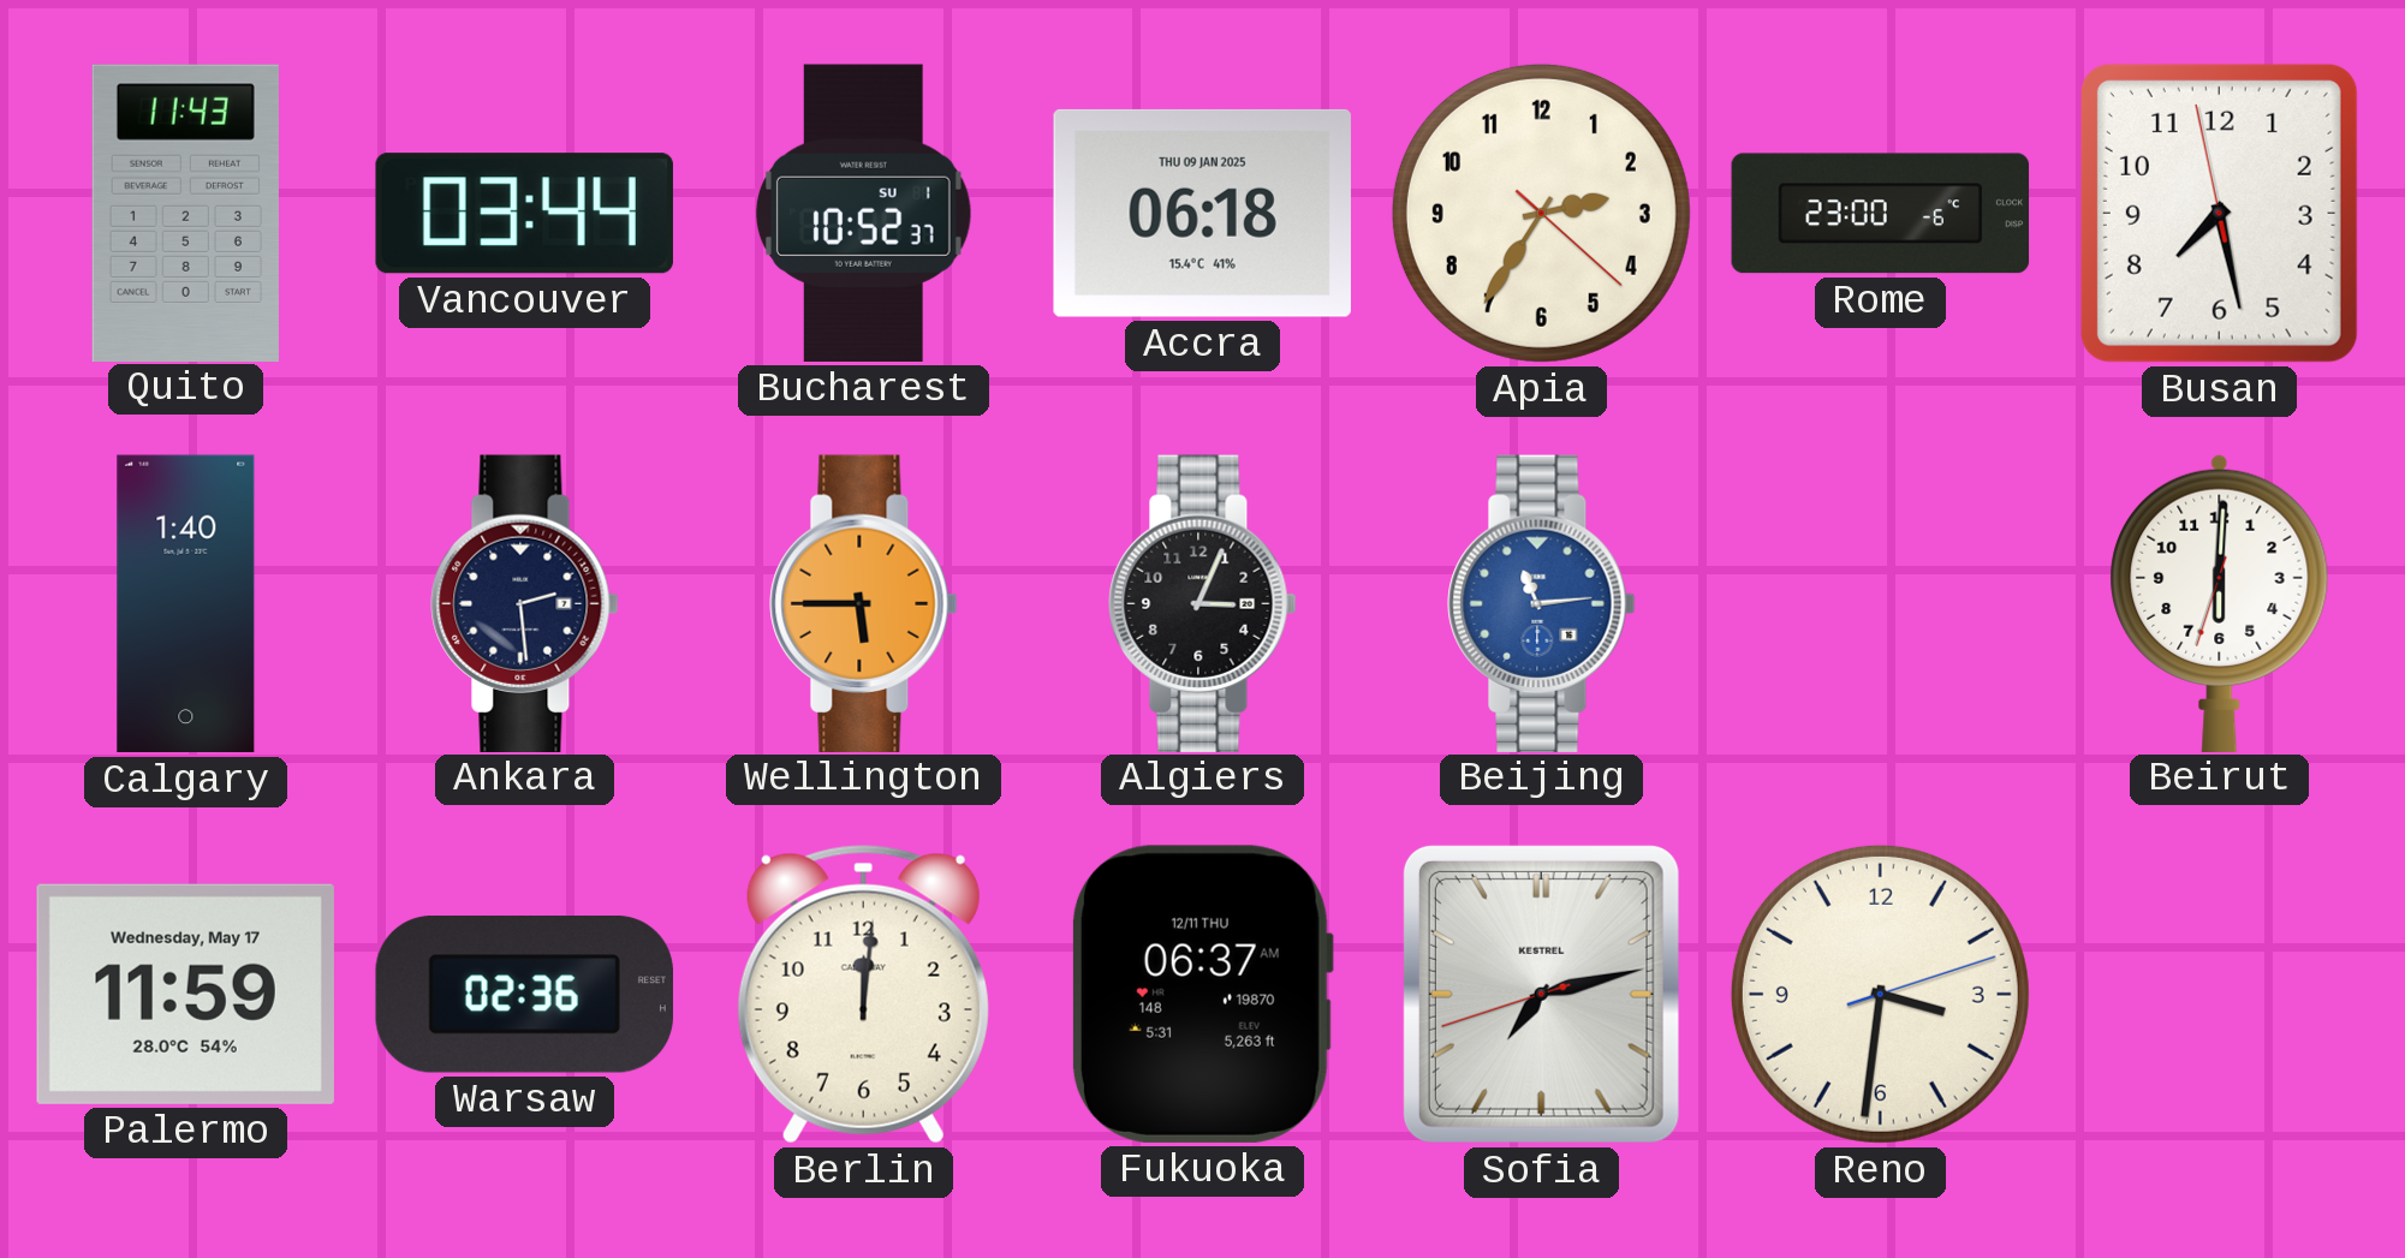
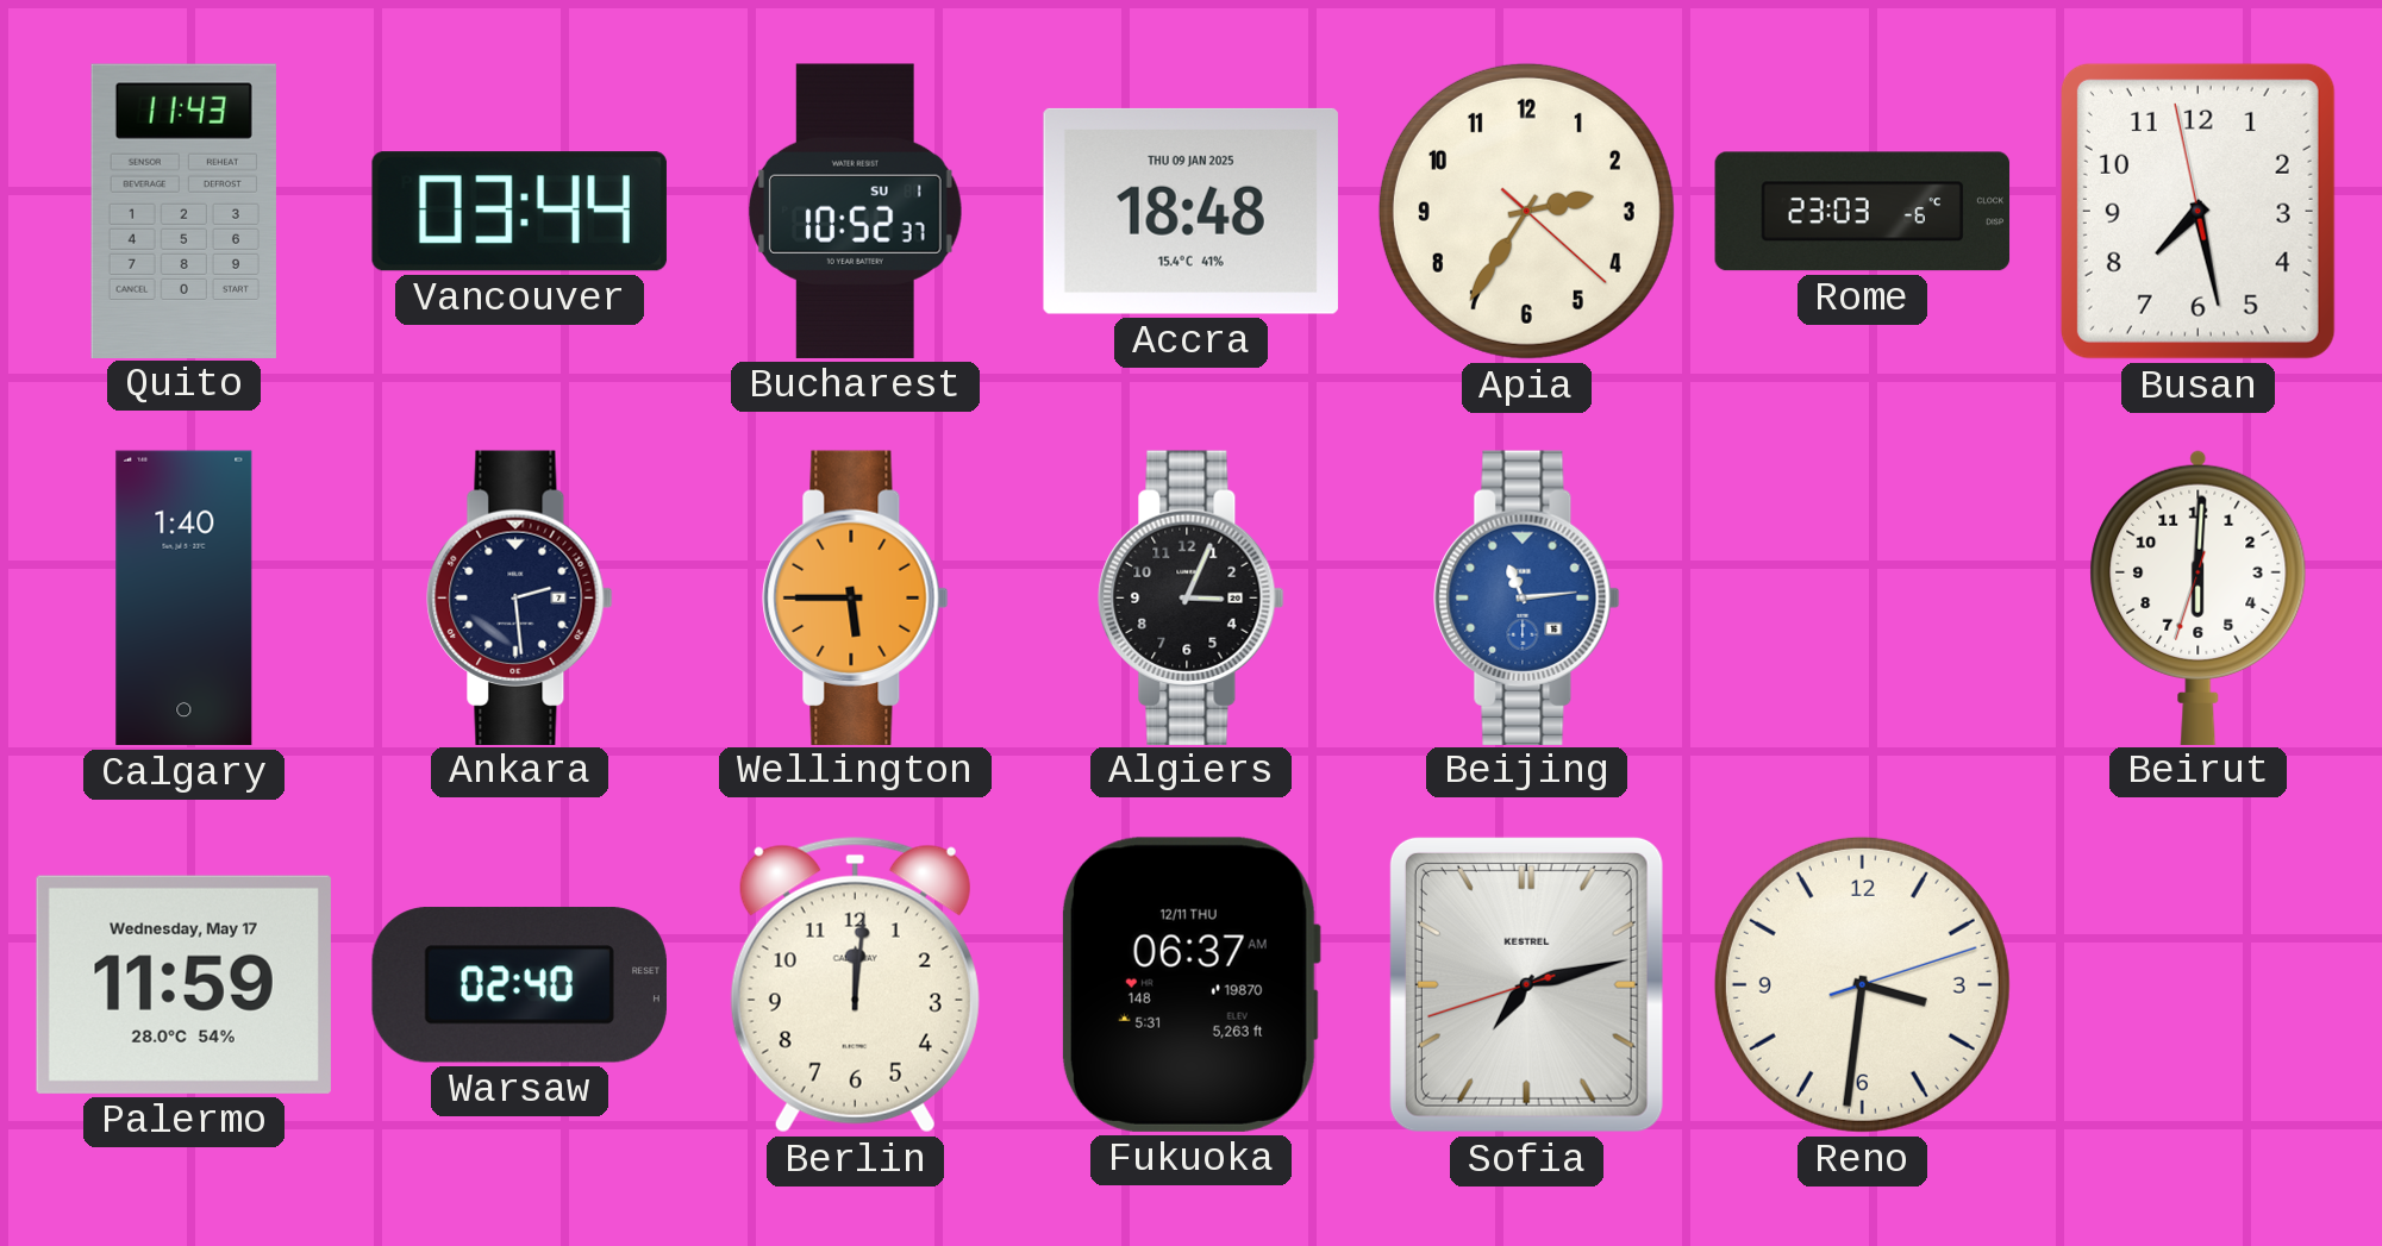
Accra: 06:18 -> 18:48
Rome: 23:00 -> 23:03
Warsaw: 02:36 -> 02:40
